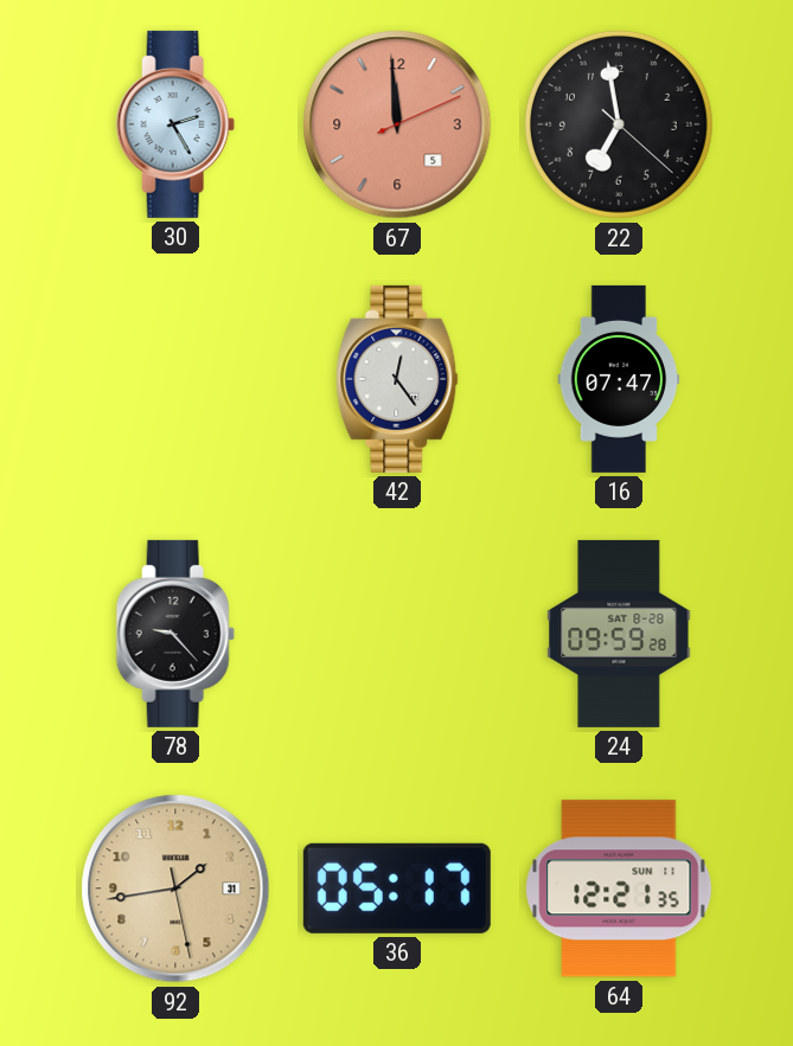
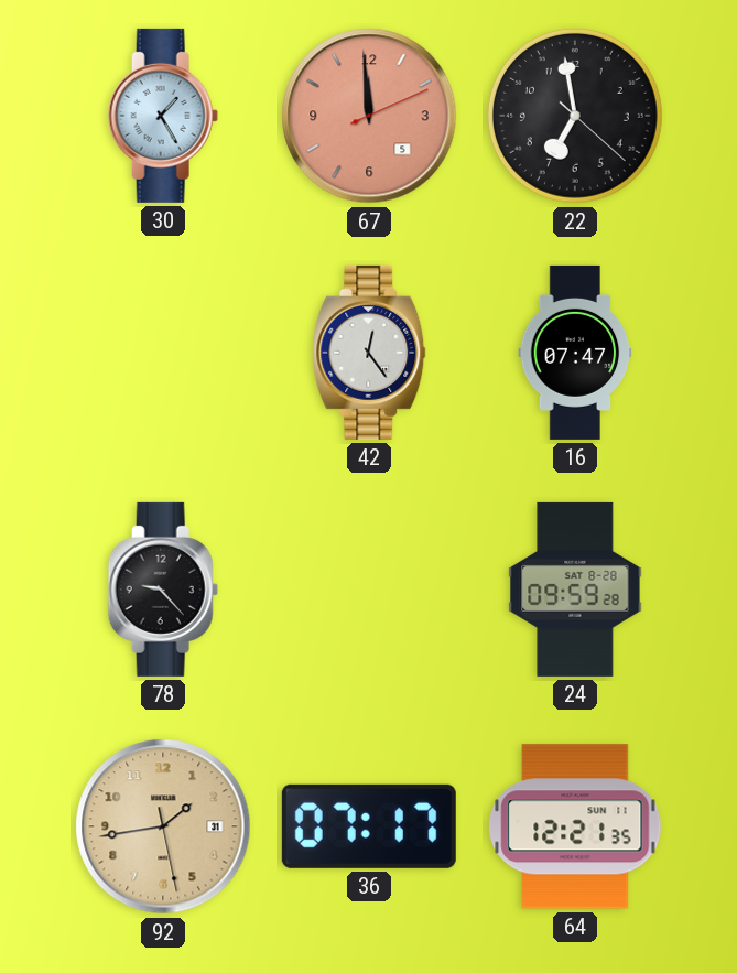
30: 2:25 -> 1:25
36: 05:17 -> 07:17
